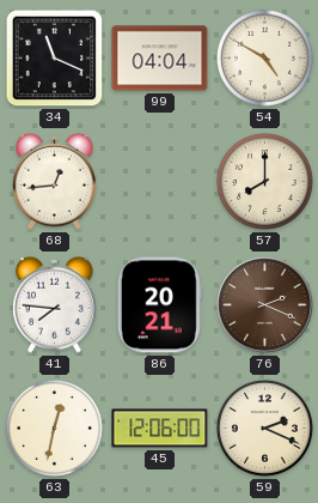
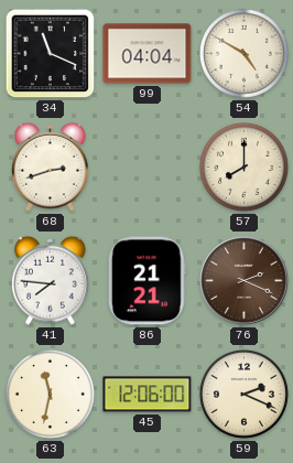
68: 12:44 -> 2:42
86: 20:21 -> 21:21
63: 12:32 -> 11:32
